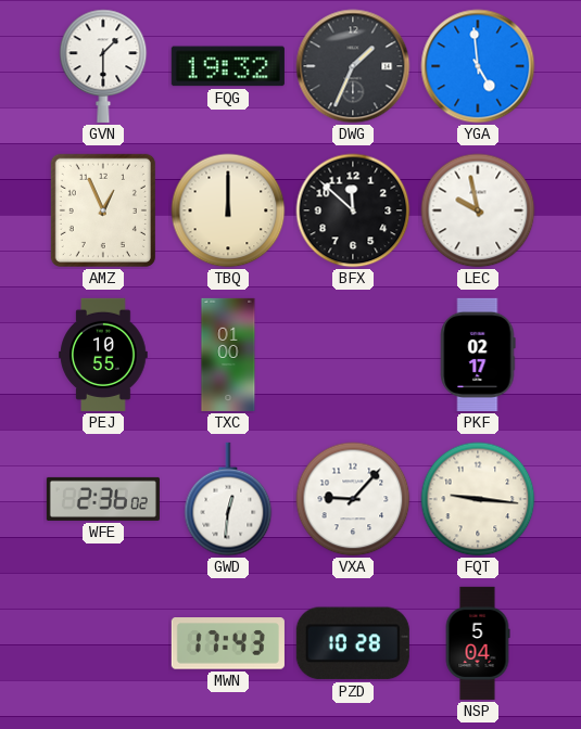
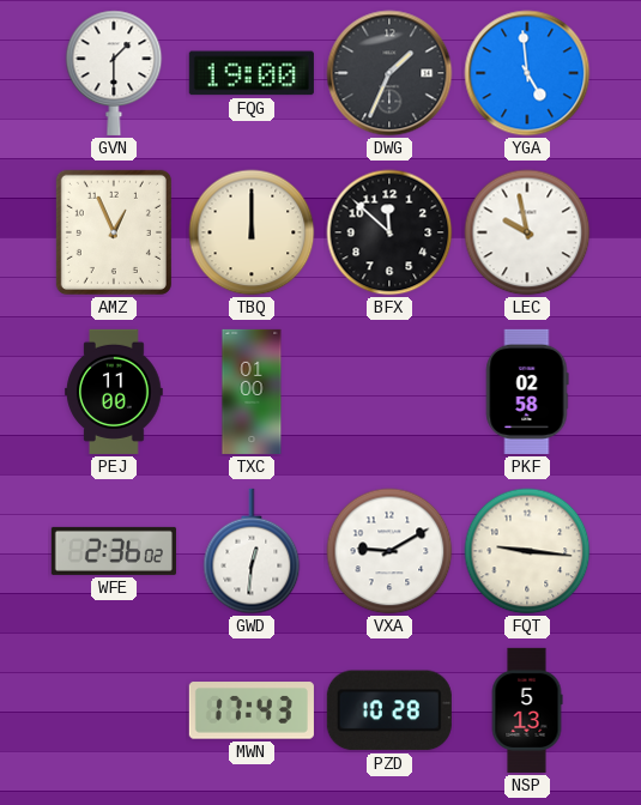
FQG: 19:32 -> 19:00
PEJ: 10:55 -> 11:00
PKF: 02:17 -> 02:58
VXA: 9:07 -> 9:10
NSP: 5:04 -> 5:13
